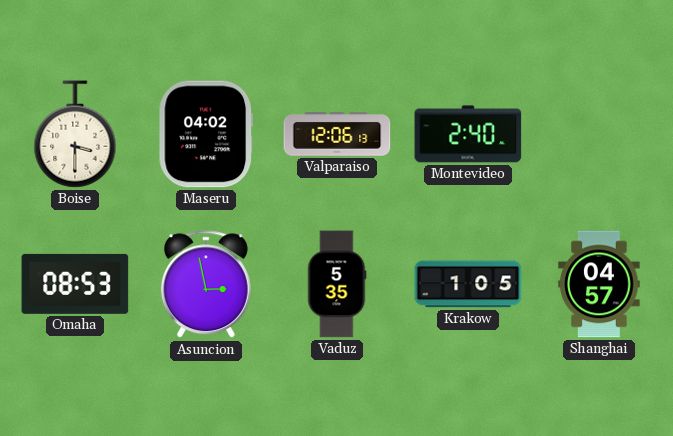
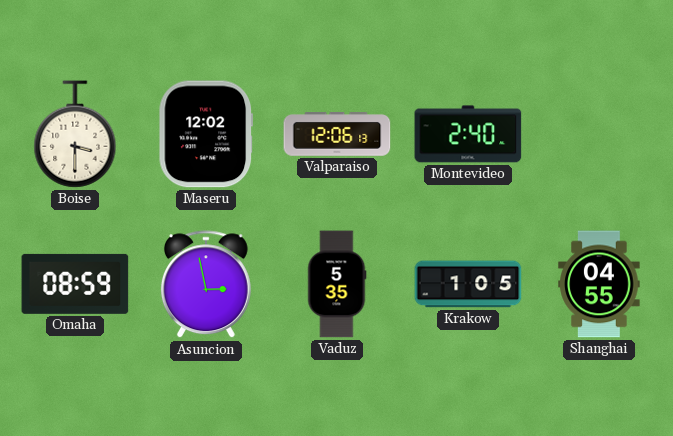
Maseru: 04:02 -> 12:02
Omaha: 08:53 -> 08:59
Shanghai: 04:57 -> 04:55
